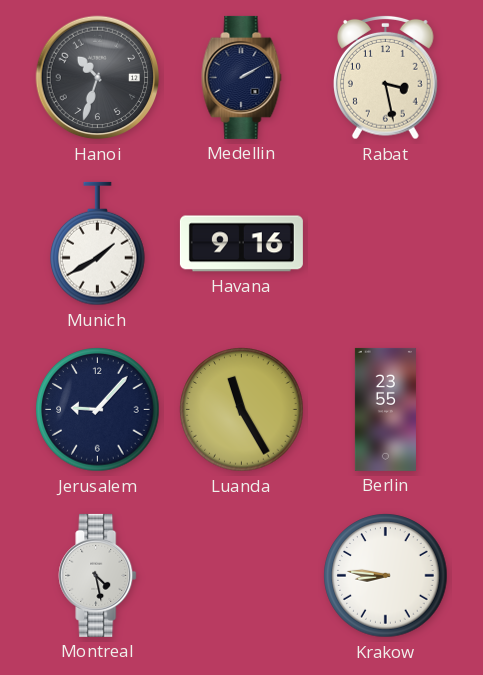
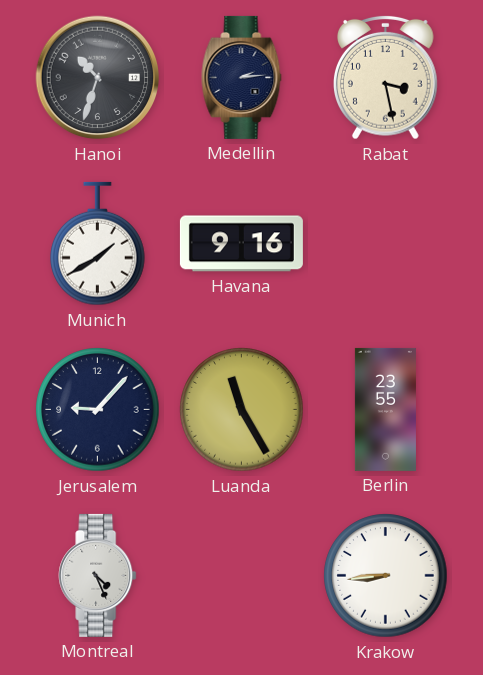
Medellin: 2:10 -> 2:14
Montreal: 4:28 -> 4:26
Krakow: 8:46 -> 8:44
